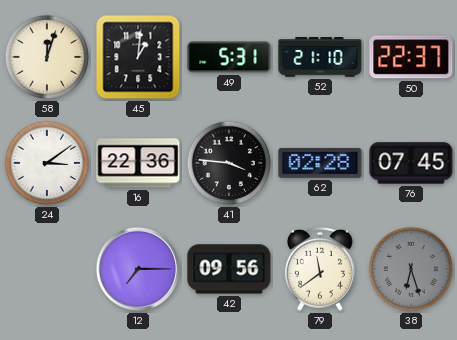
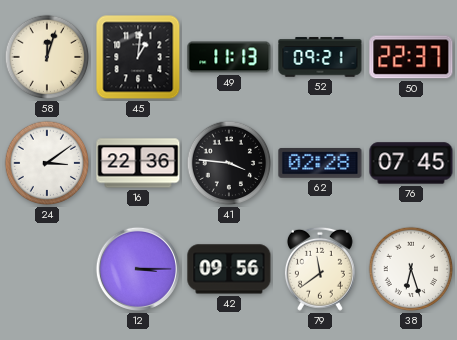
49: 5:31 -> 11:13
52: 21:10 -> 09:21
12: 7:15 -> 3:15
38 dial: grey -> white
